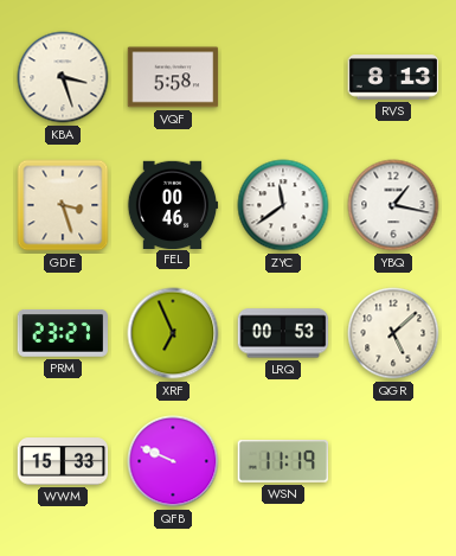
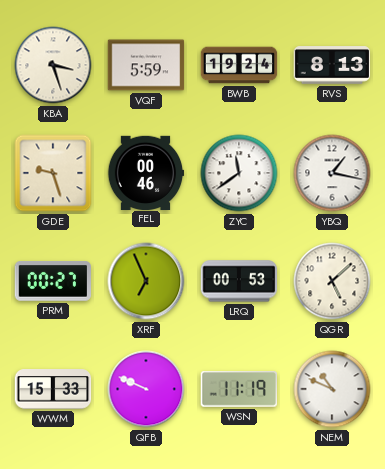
VQF: 5:58 -> 5:59
BWB: none -> 19:24
GDE: 3:27 -> 9:27
PRM: 23:27 -> 00:27
NEM: none -> 10:49
